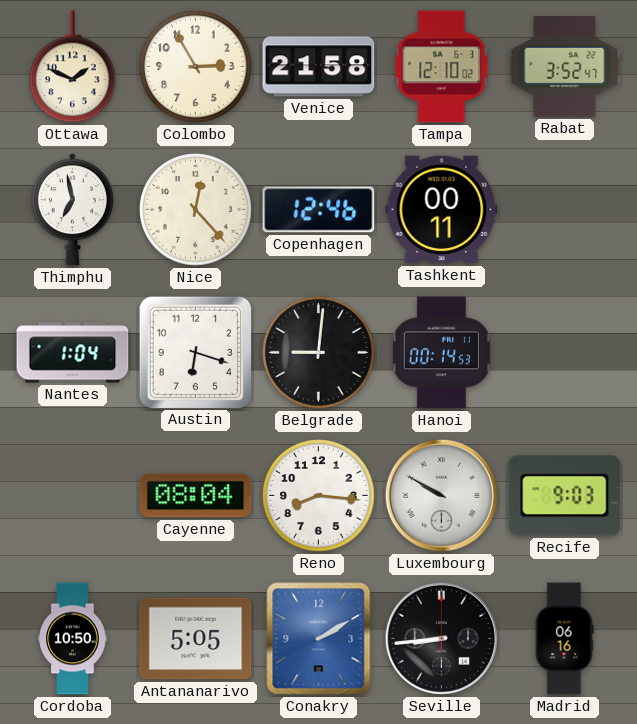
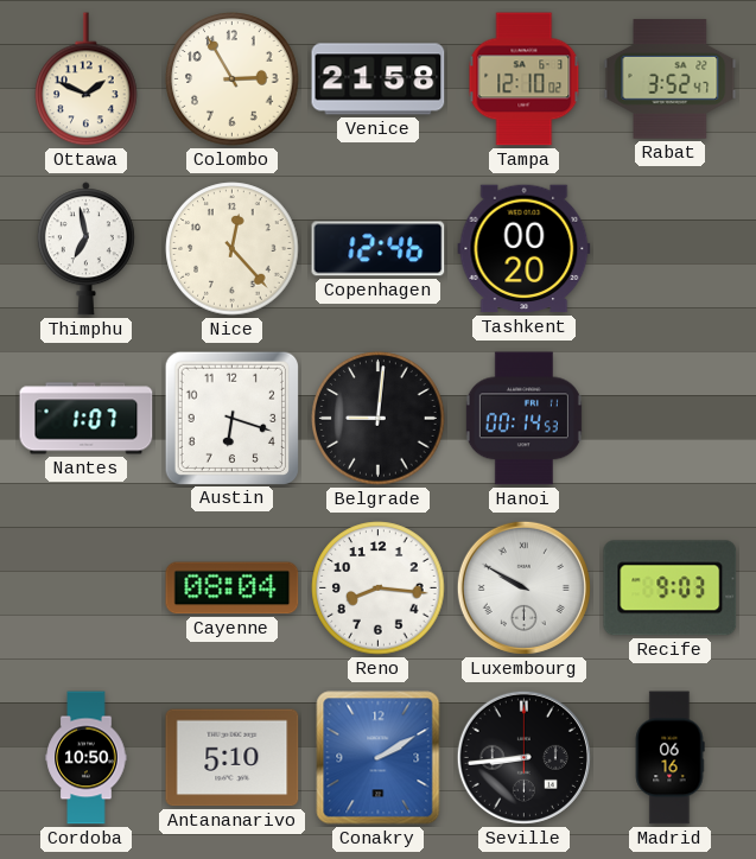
Tashkent: 00:11 -> 00:20
Nantes: 1:04 -> 1:07
Antananarivo: 5:05 -> 5:10
